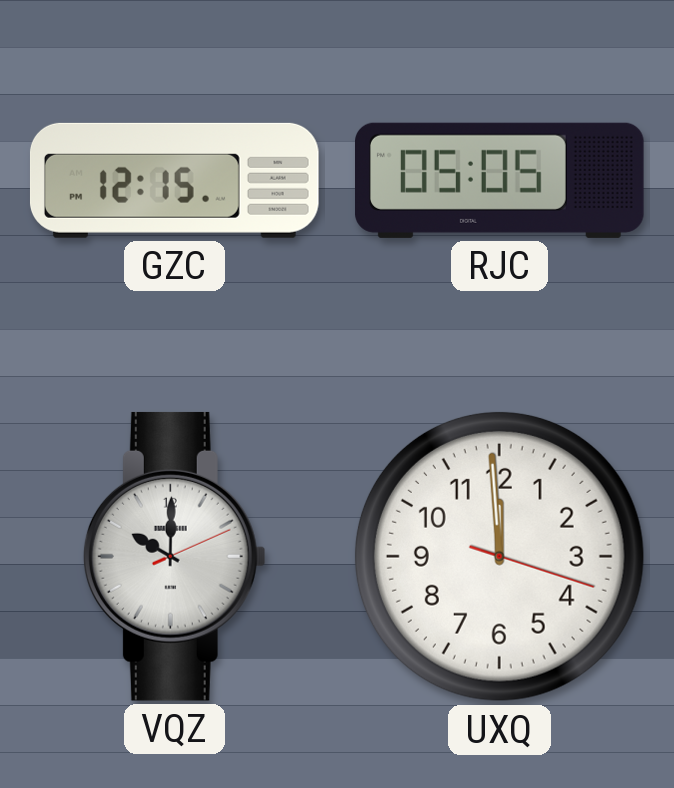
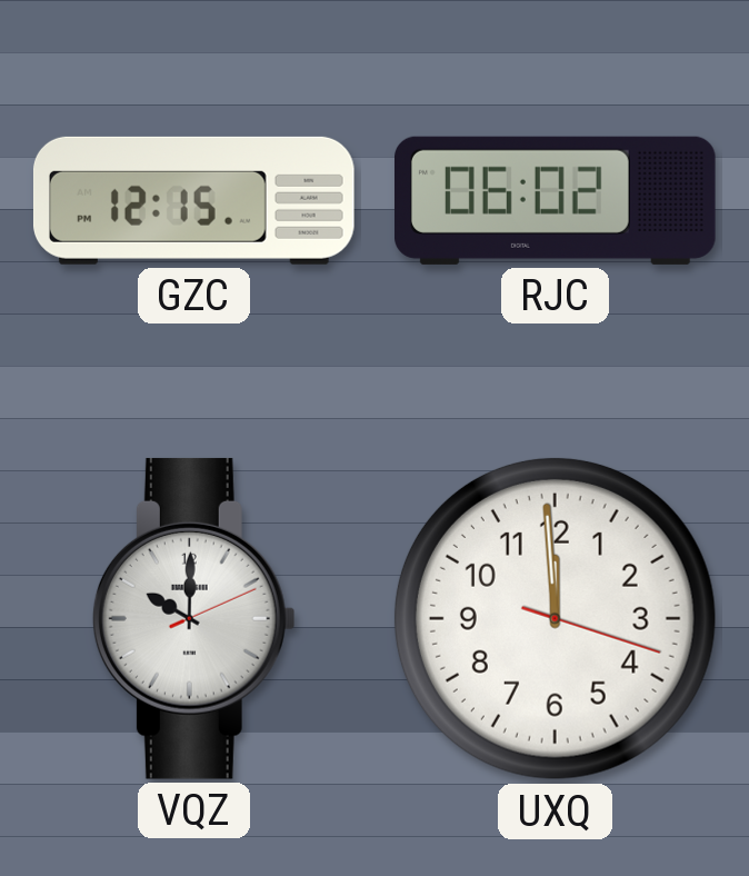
RJC: 05:05 -> 06:02
